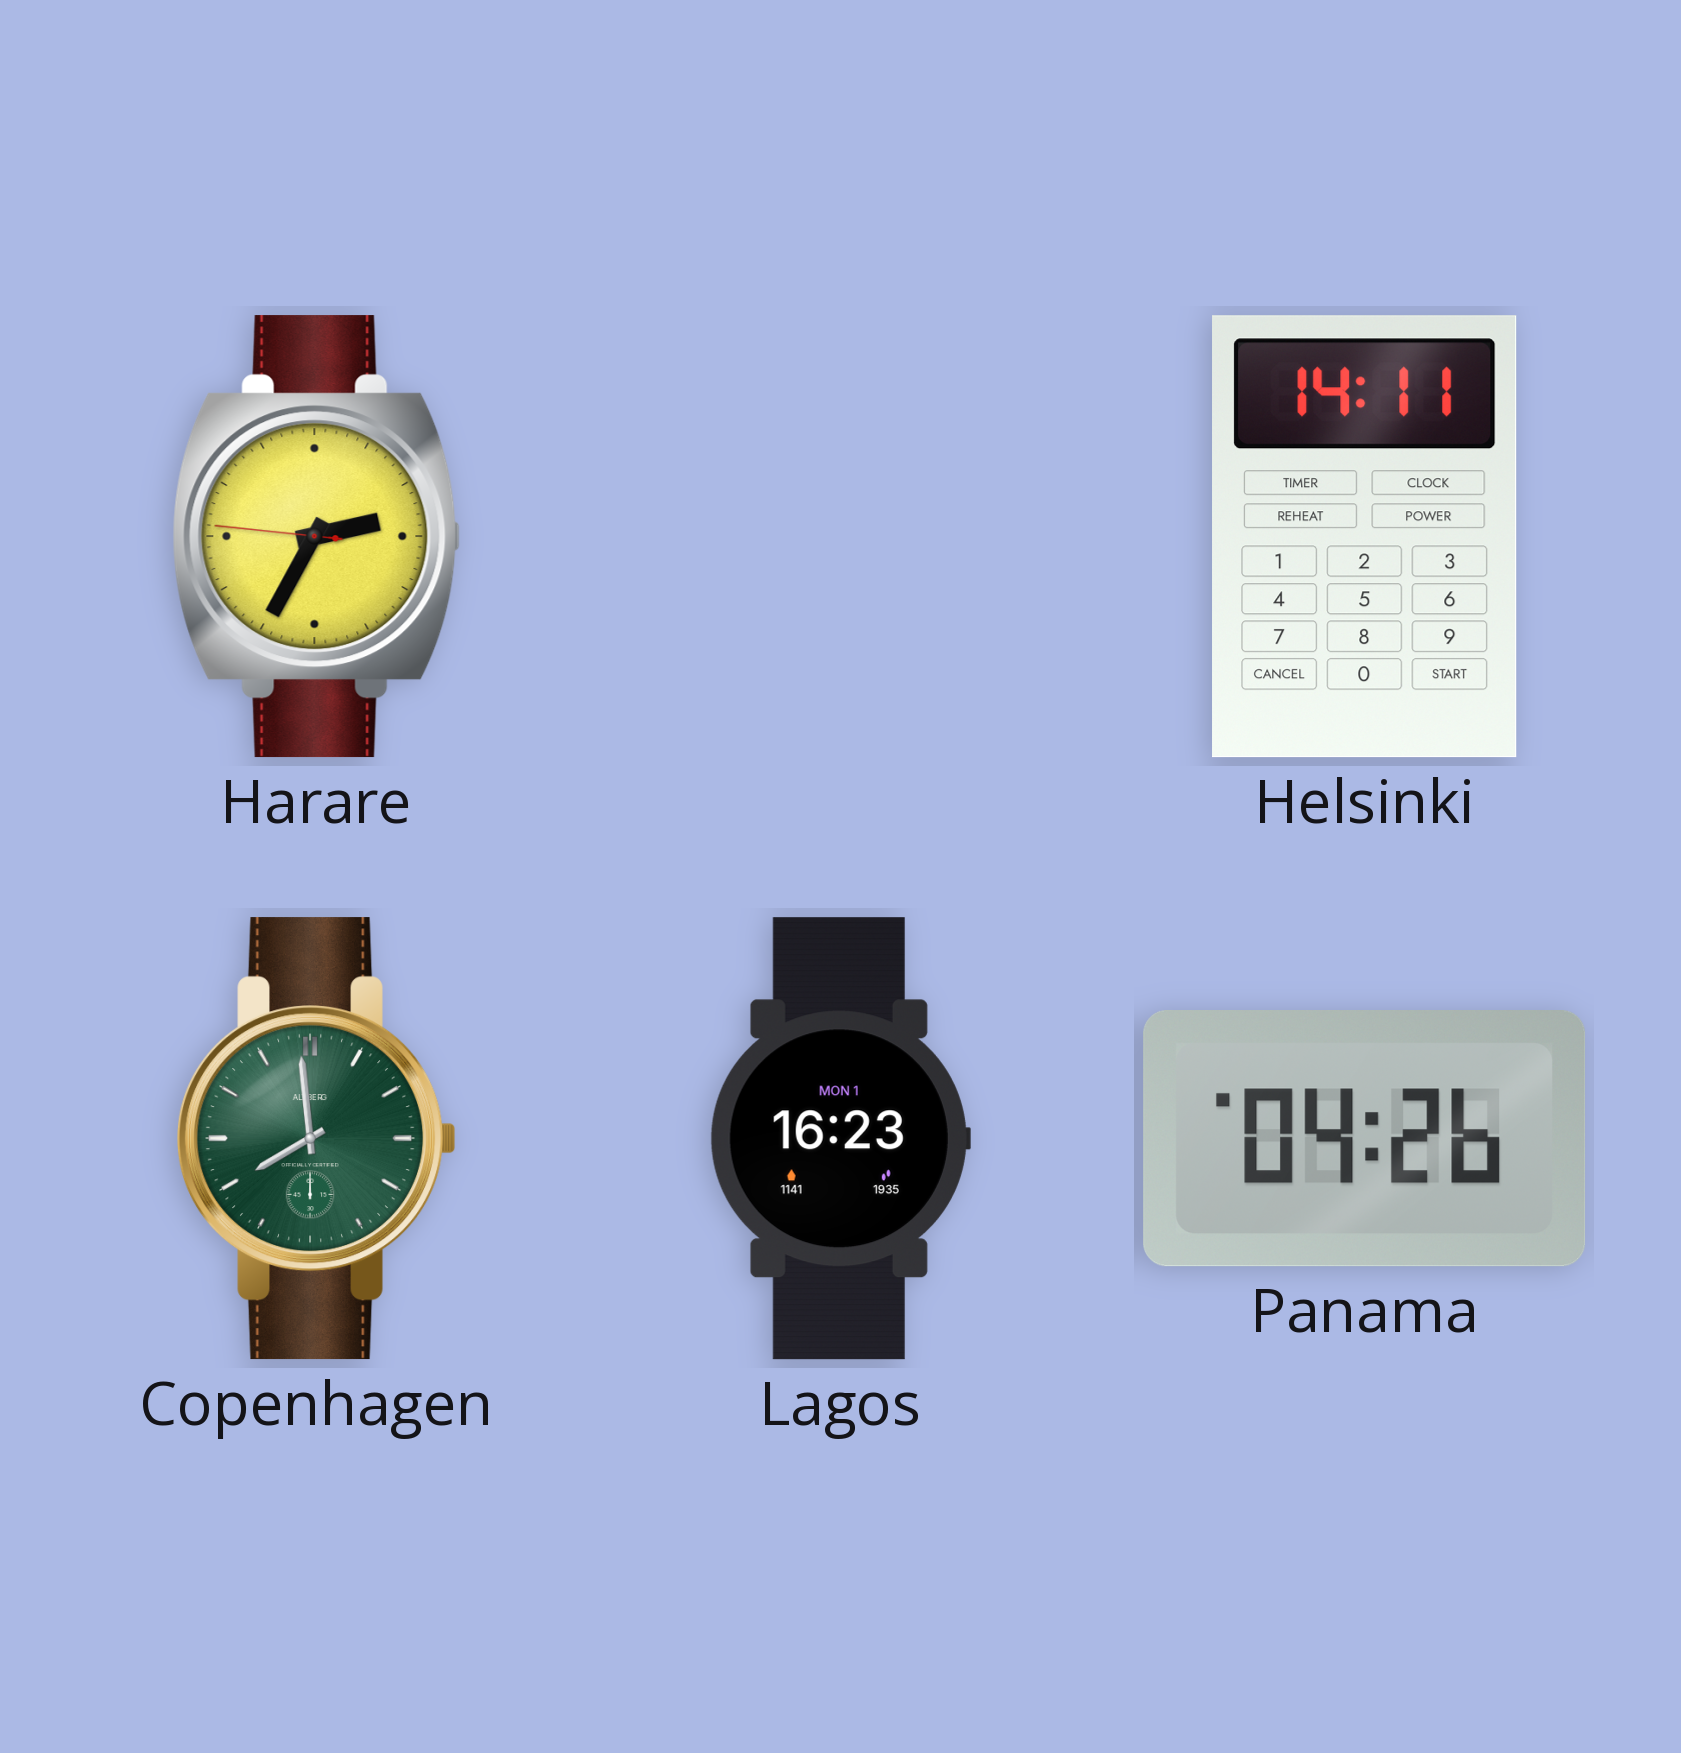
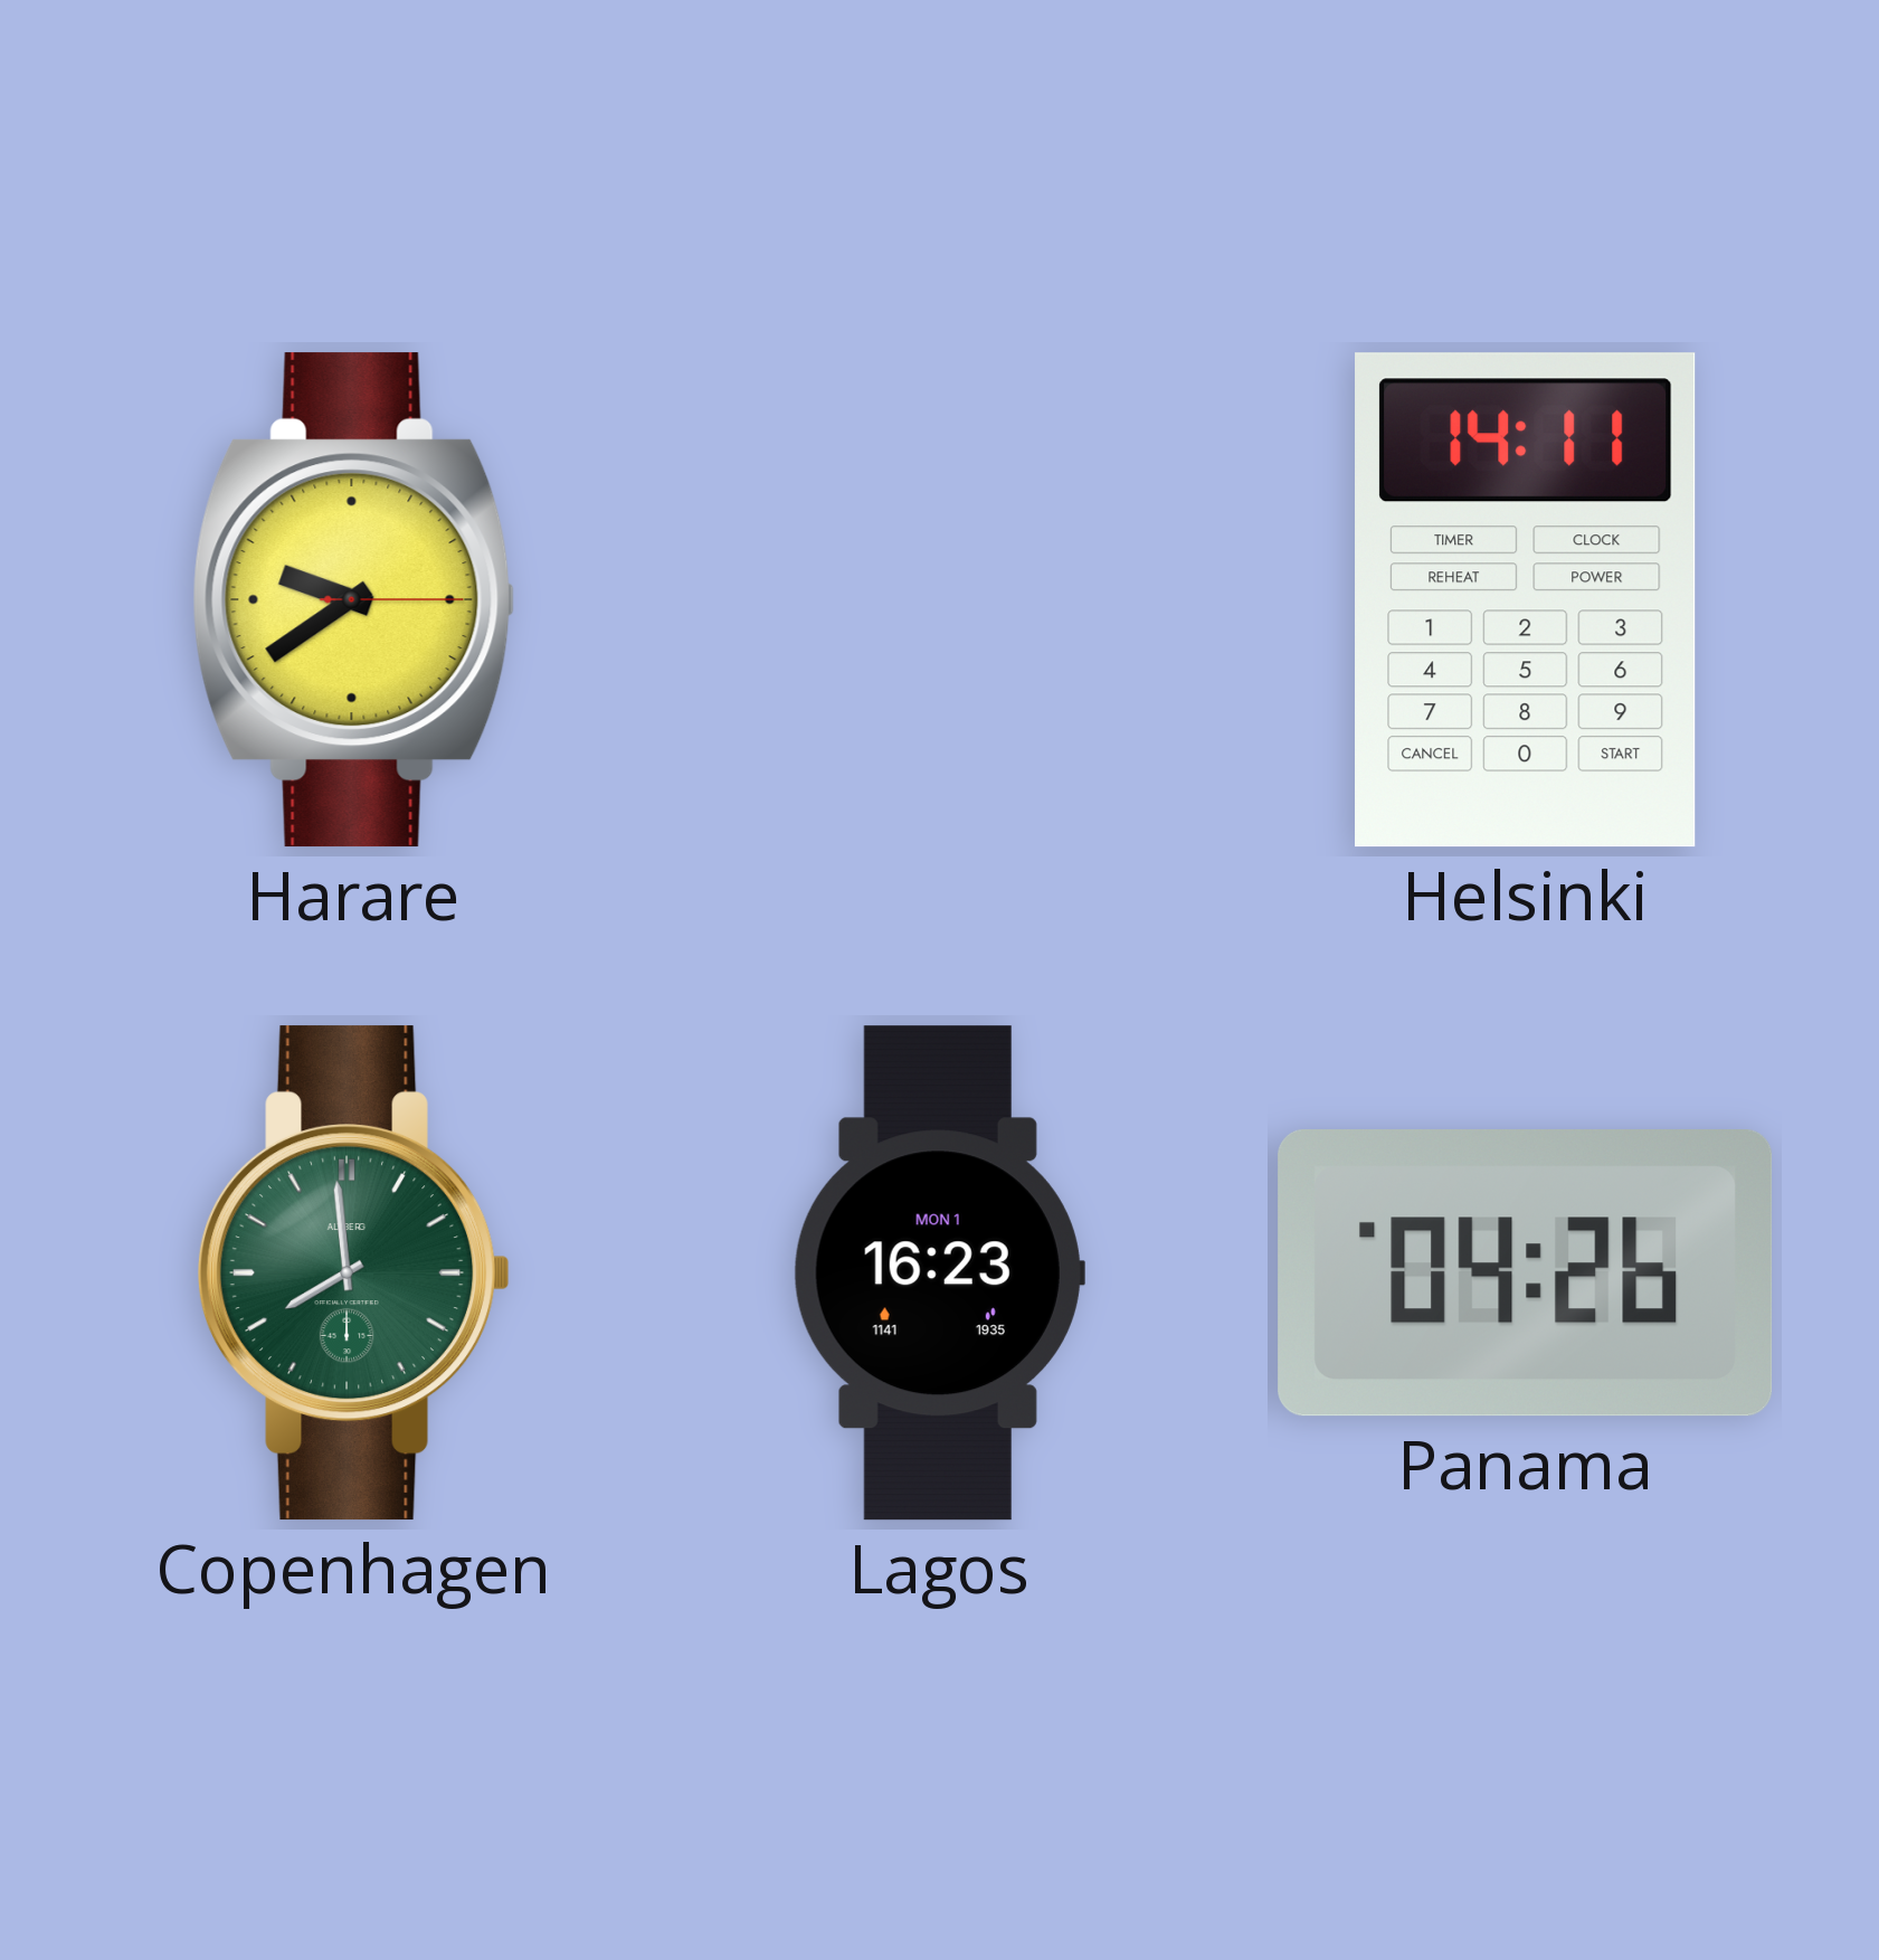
Harare: 2:34 -> 9:39
